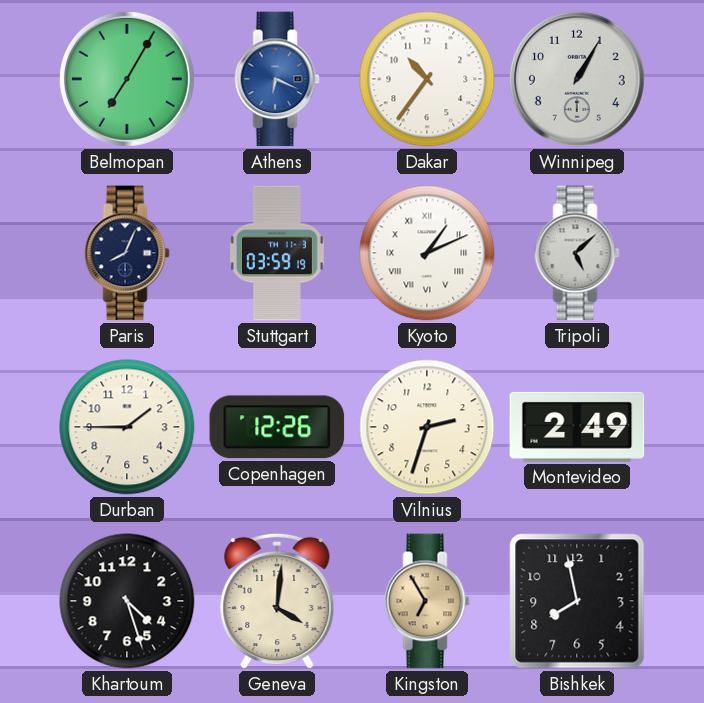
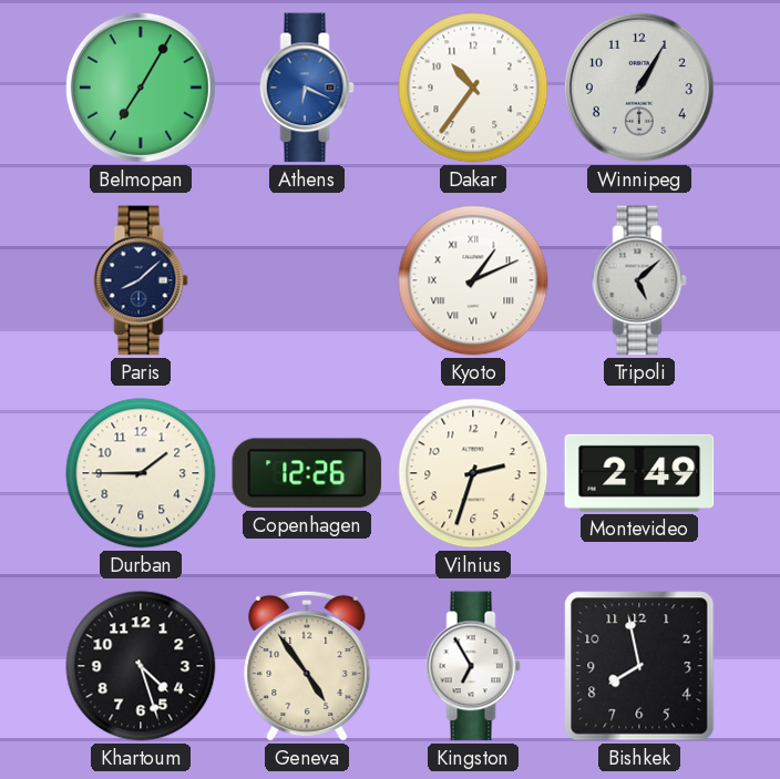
Paris: 8:04 -> 8:08
Stuttgart: 03:59 -> none
Geneva: 4:01 -> 4:54
Kingston dial: champagne -> white
